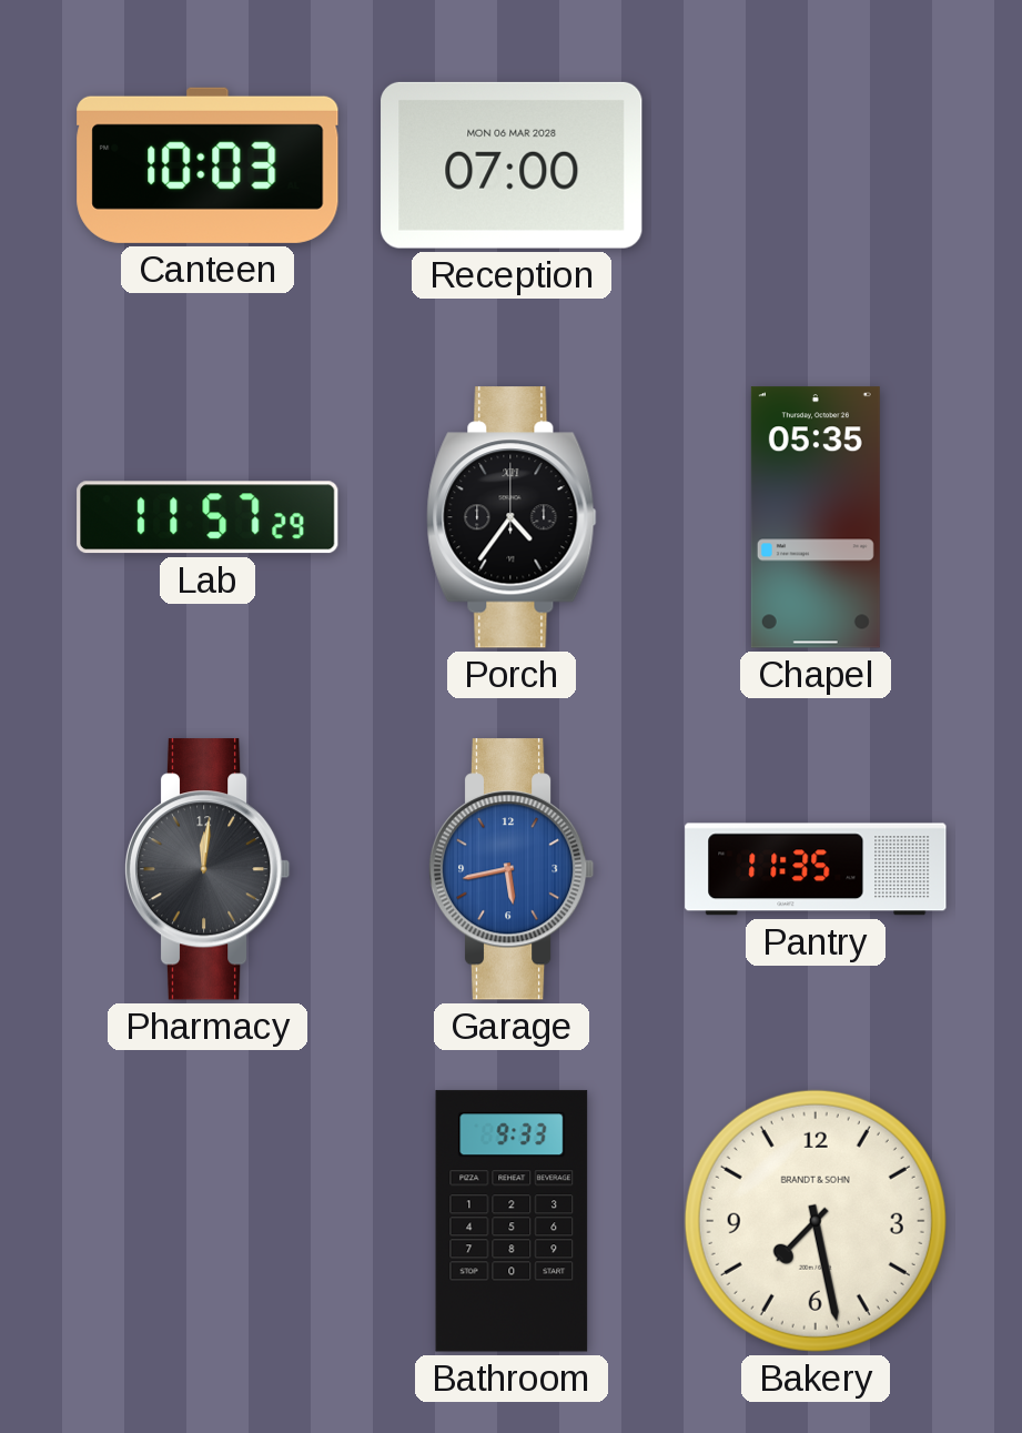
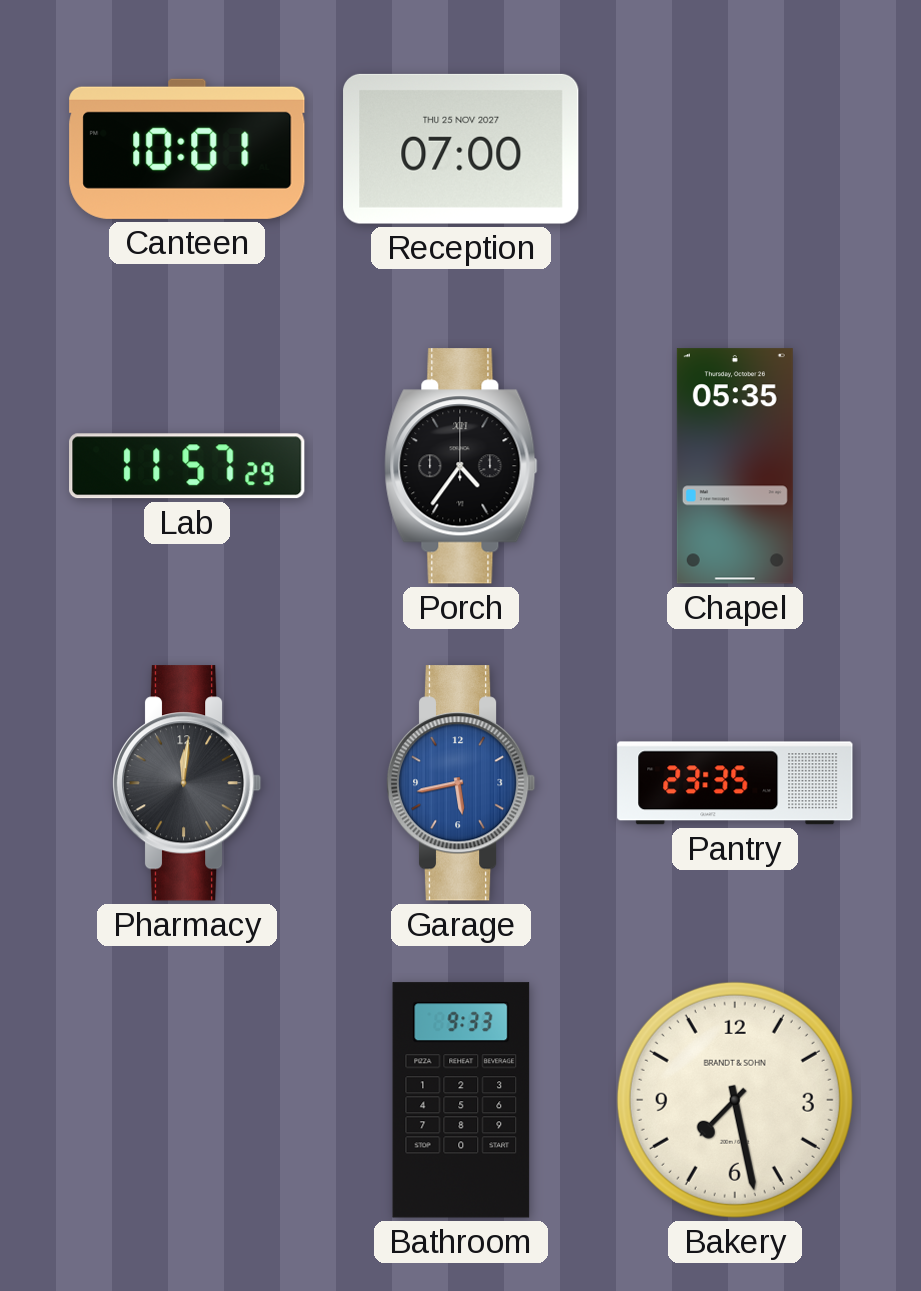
Canteen: 10:03 -> 10:01
Reception date: MON 06 MAR 2028 -> THU 25 NOV 2027
Pantry: 11:35 -> 23:35
